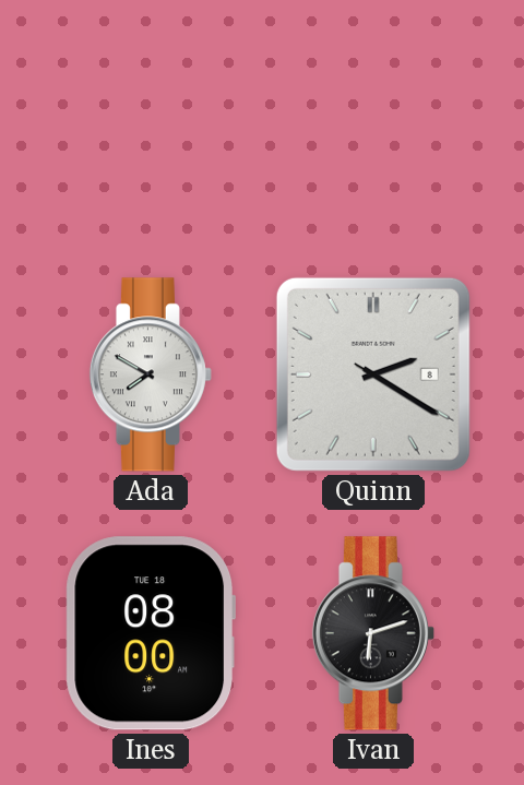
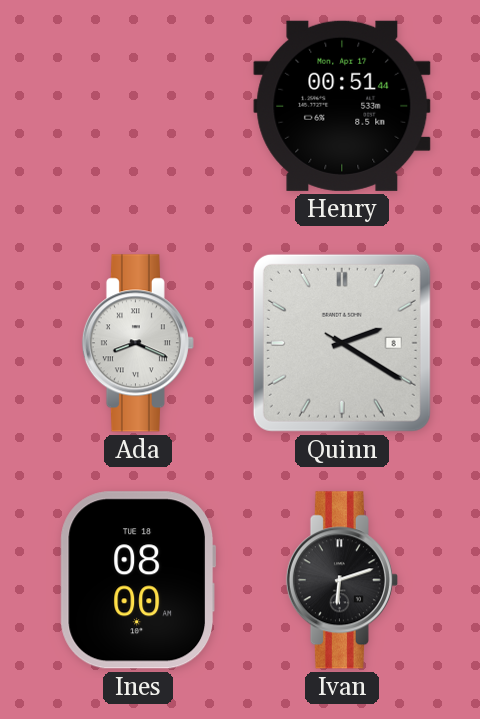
Henry: none -> 00:51
Ada: 7:50 -> 8:19
